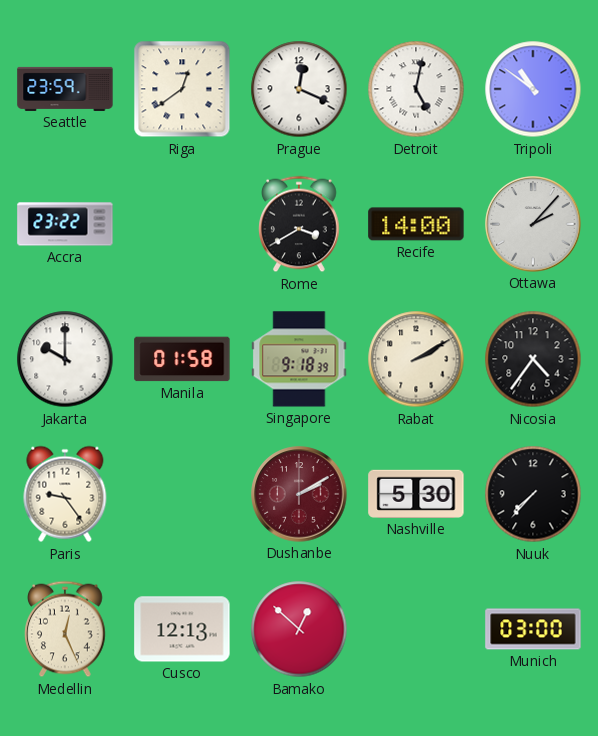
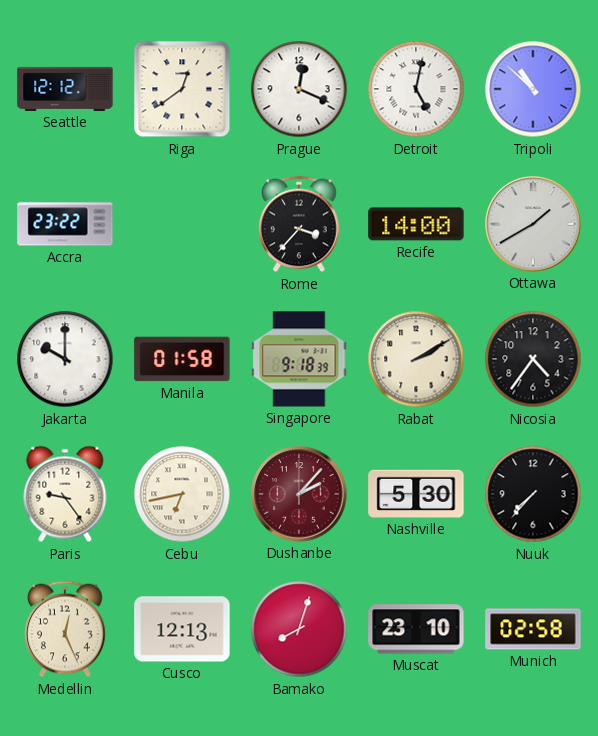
Seattle: 23:59 -> 12:12
Tripoli: 10:51 -> 10:52
Rome: 3:40 -> 3:37
Ottawa: 2:07 -> 1:40
Cebu: none -> 6:43
Dushanbe: 2:10 -> 2:07
Bamako: 12:52 -> 8:03
Muscat: none -> 23:10
Munich: 03:00 -> 02:58
